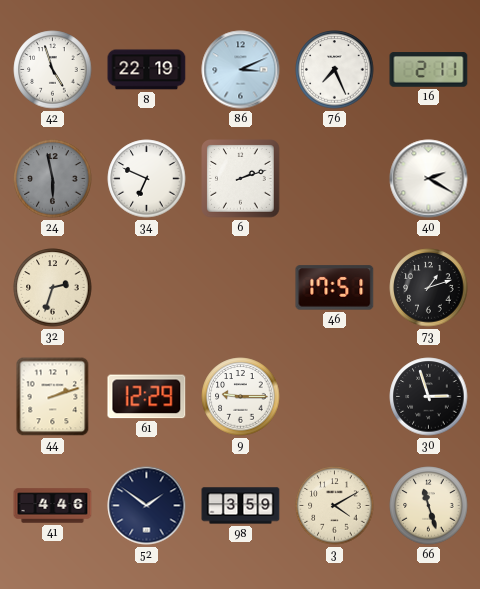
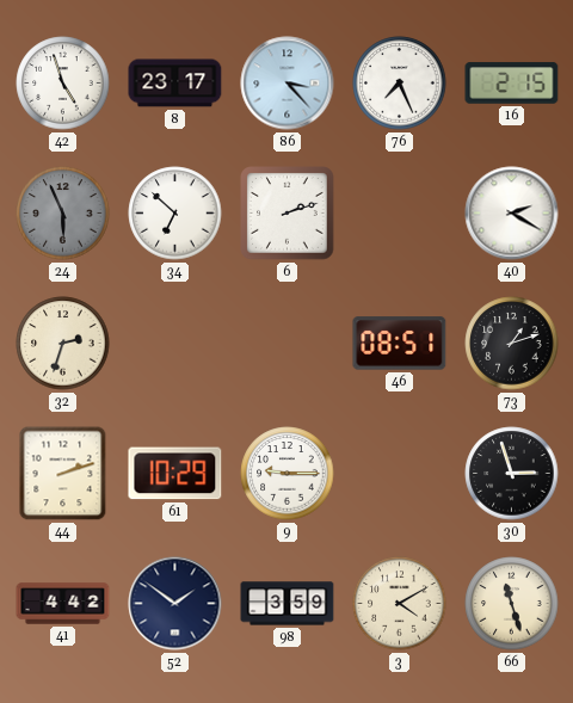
8: 22:19 -> 23:17
86: 3:11 -> 3:23
16: 2:11 -> 2:15
24: 5:58 -> 5:56
34: 6:49 -> 6:52
46: 17:51 -> 08:51
61: 12:29 -> 10:29
41: 4:46 -> 4:42
